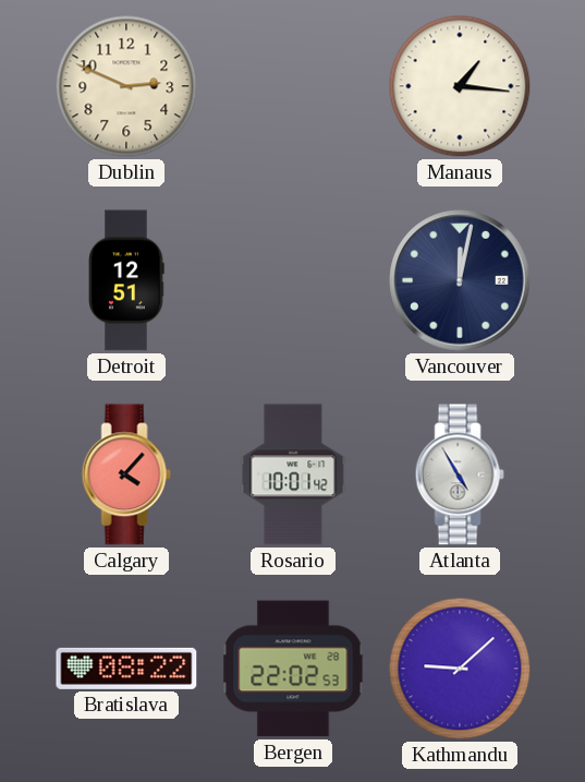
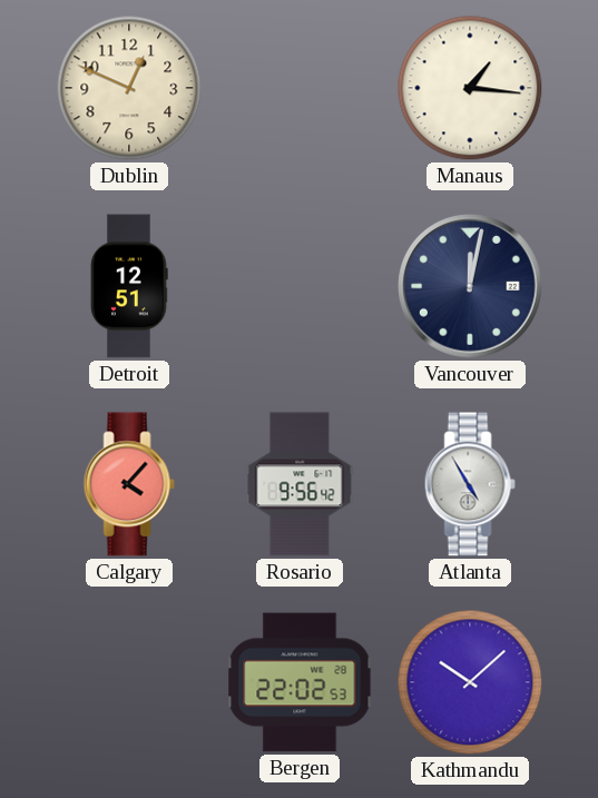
Dublin: 2:49 -> 12:49
Rosario: 10:01 -> 9:56
Bratislava: 08:22 -> none
Kathmandu: 9:08 -> 10:08
